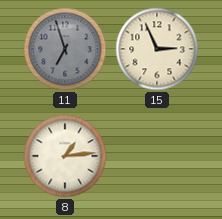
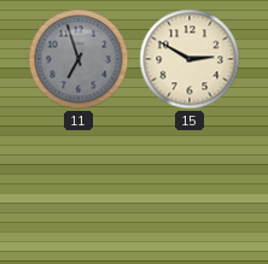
15: 2:56 -> 2:50
8: 1:14 -> none
